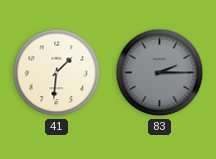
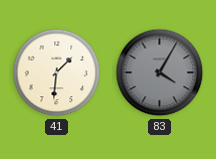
83: 2:15 -> 4:05
